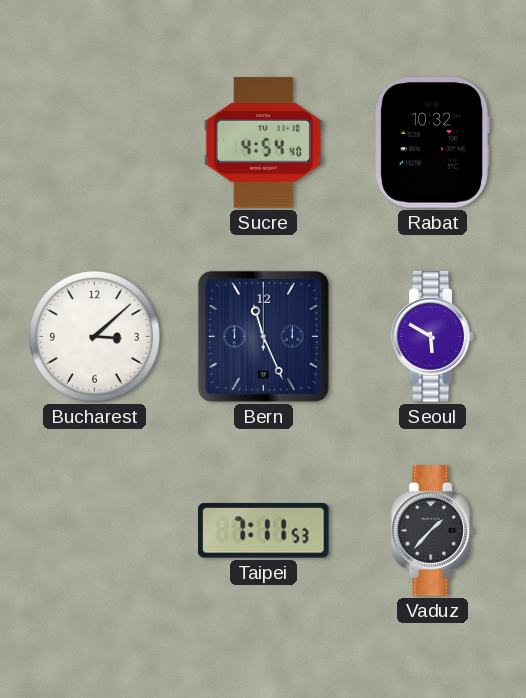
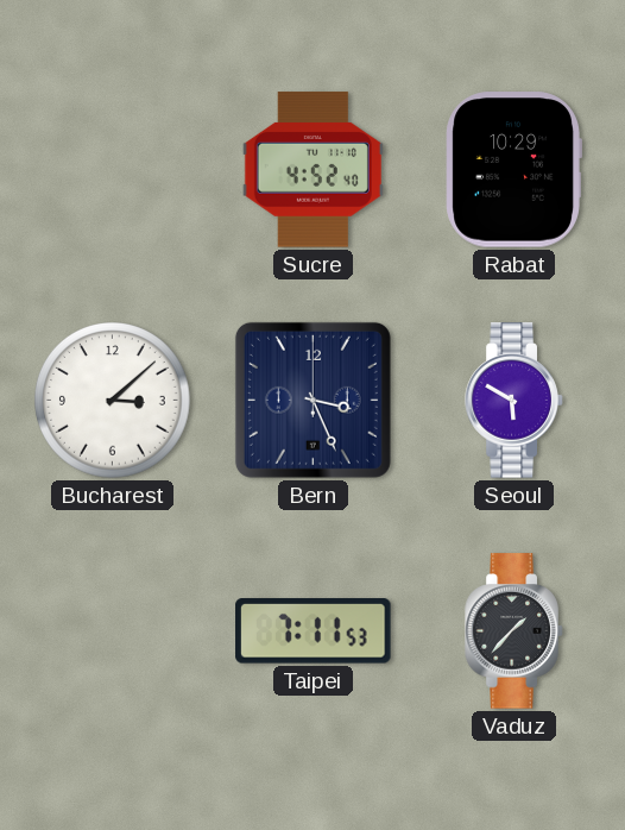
Sucre: 4:54 -> 4:52
Rabat: 10:32 -> 10:29
Bern: 11:26 -> 3:26
